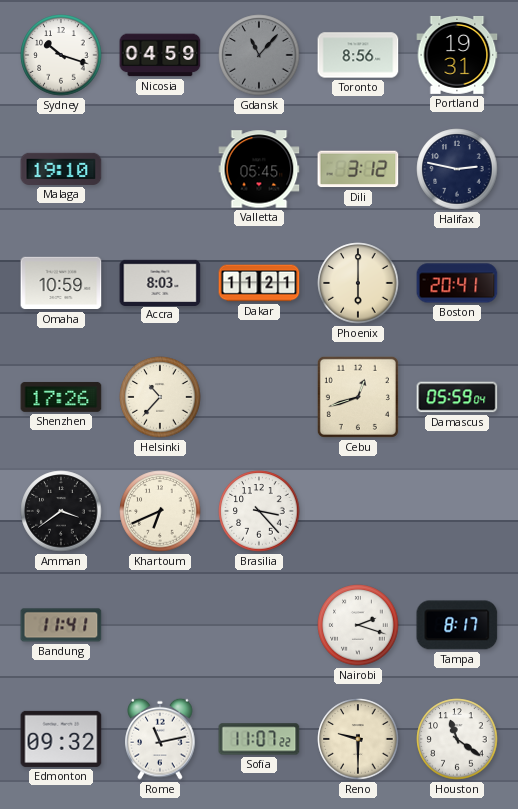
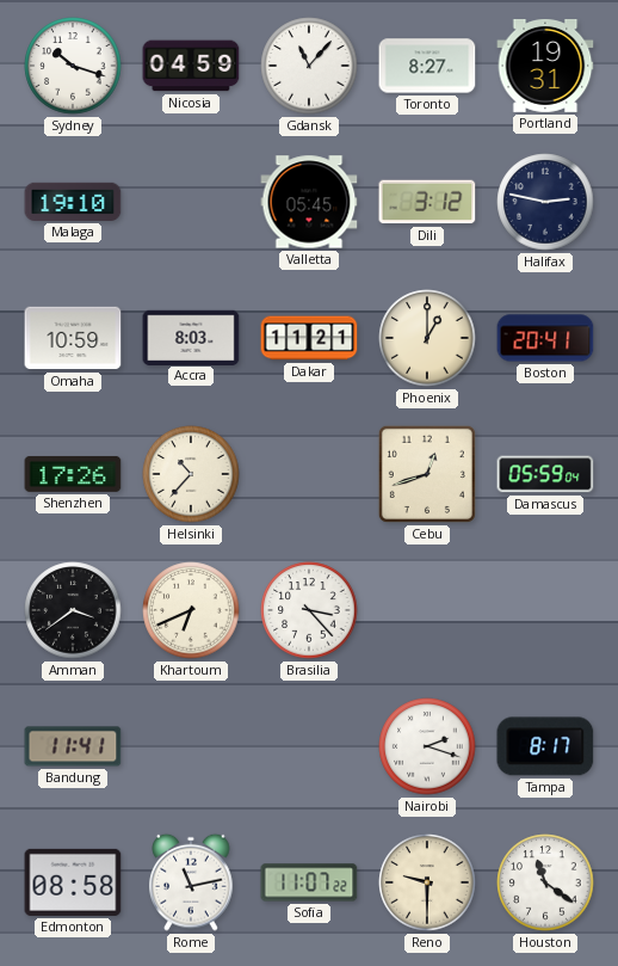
Gdansk dial: grey -> white
Toronto: 8:56 -> 8:27
Phoenix: 6:00 -> 1:00
Edmonton: 09:32 -> 08:58
